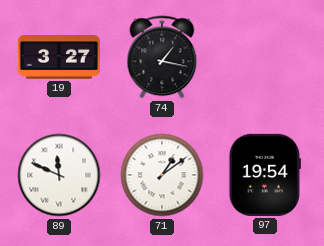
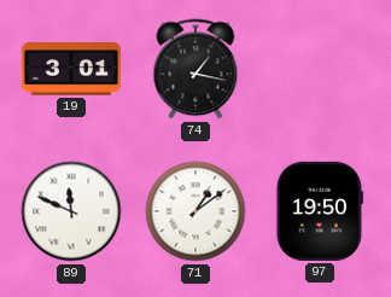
19: 3:27 -> 3:01
97: 19:54 -> 19:50
